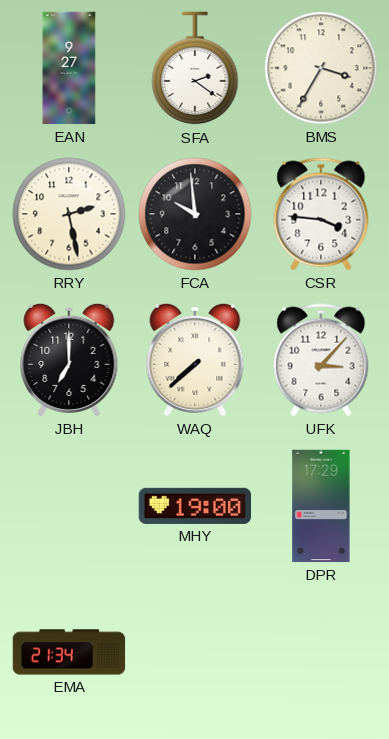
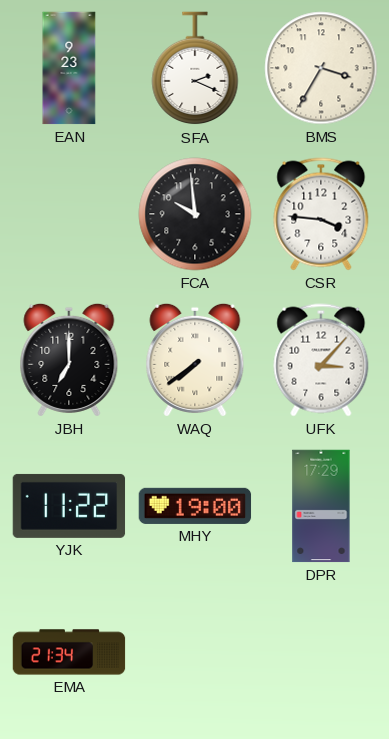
EAN: 9:27 -> 9:23
SFA: 2:21 -> 2:19
RRY: 2:28 -> none
WAQ: 7:38 -> 7:39
YJK: none -> 11:22
